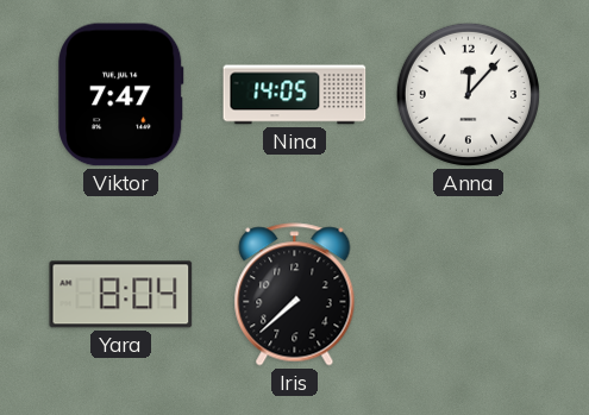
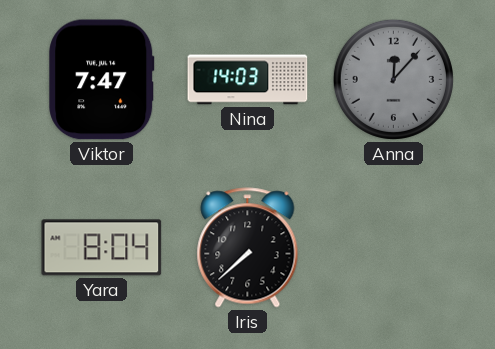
Nina: 14:05 -> 14:03
Anna dial: white -> grey
